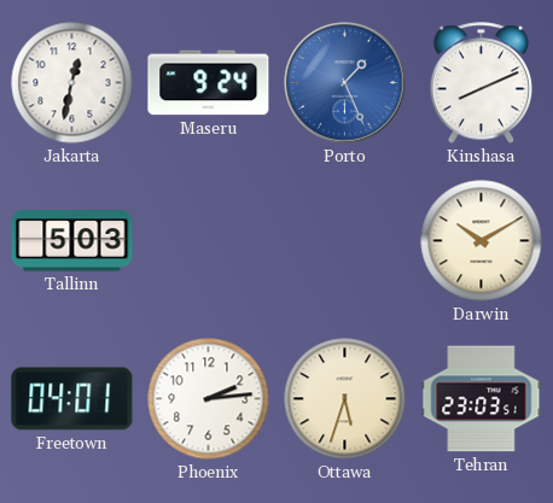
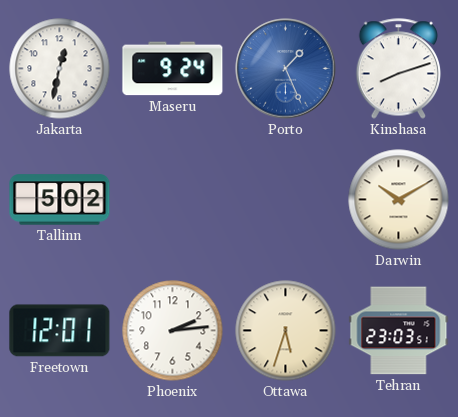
Kinshasa: 8:11 -> 8:12
Tallinn: 5:03 -> 5:02
Freetown: 04:01 -> 12:01
